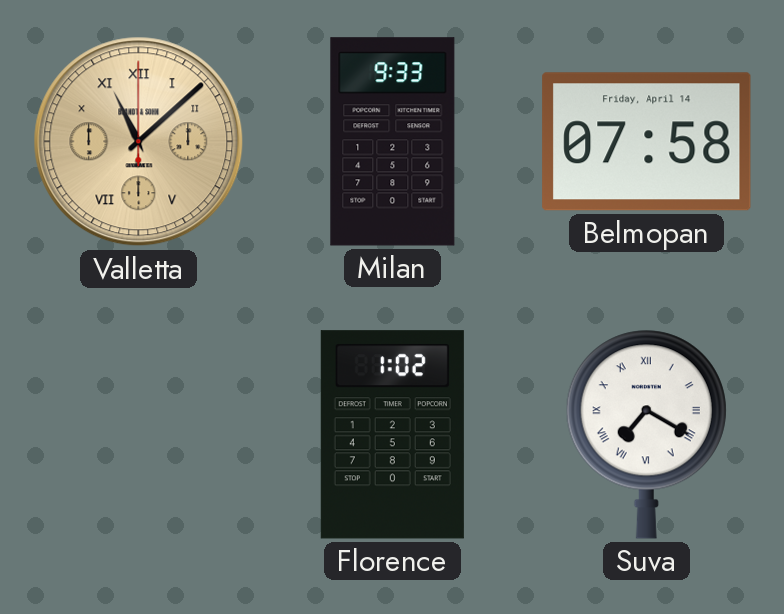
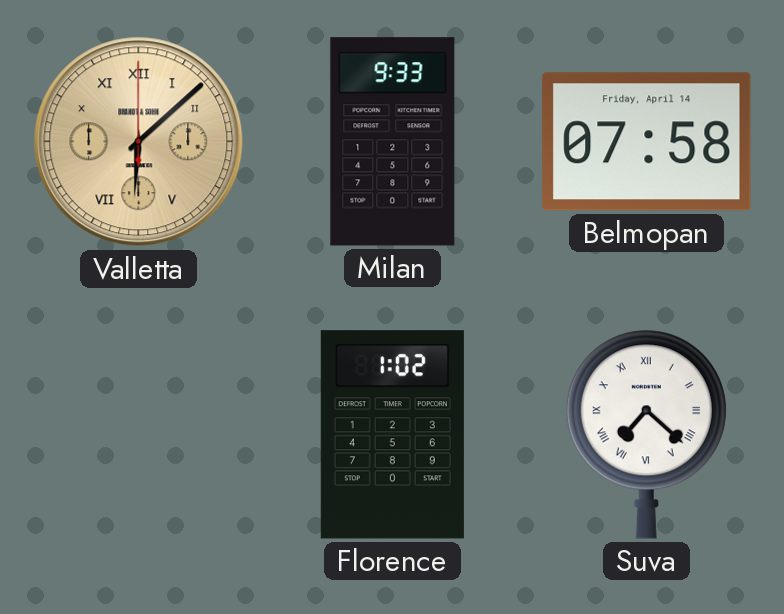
Valletta: 11:08 -> 6:08
Suva: 7:20 -> 7:22
